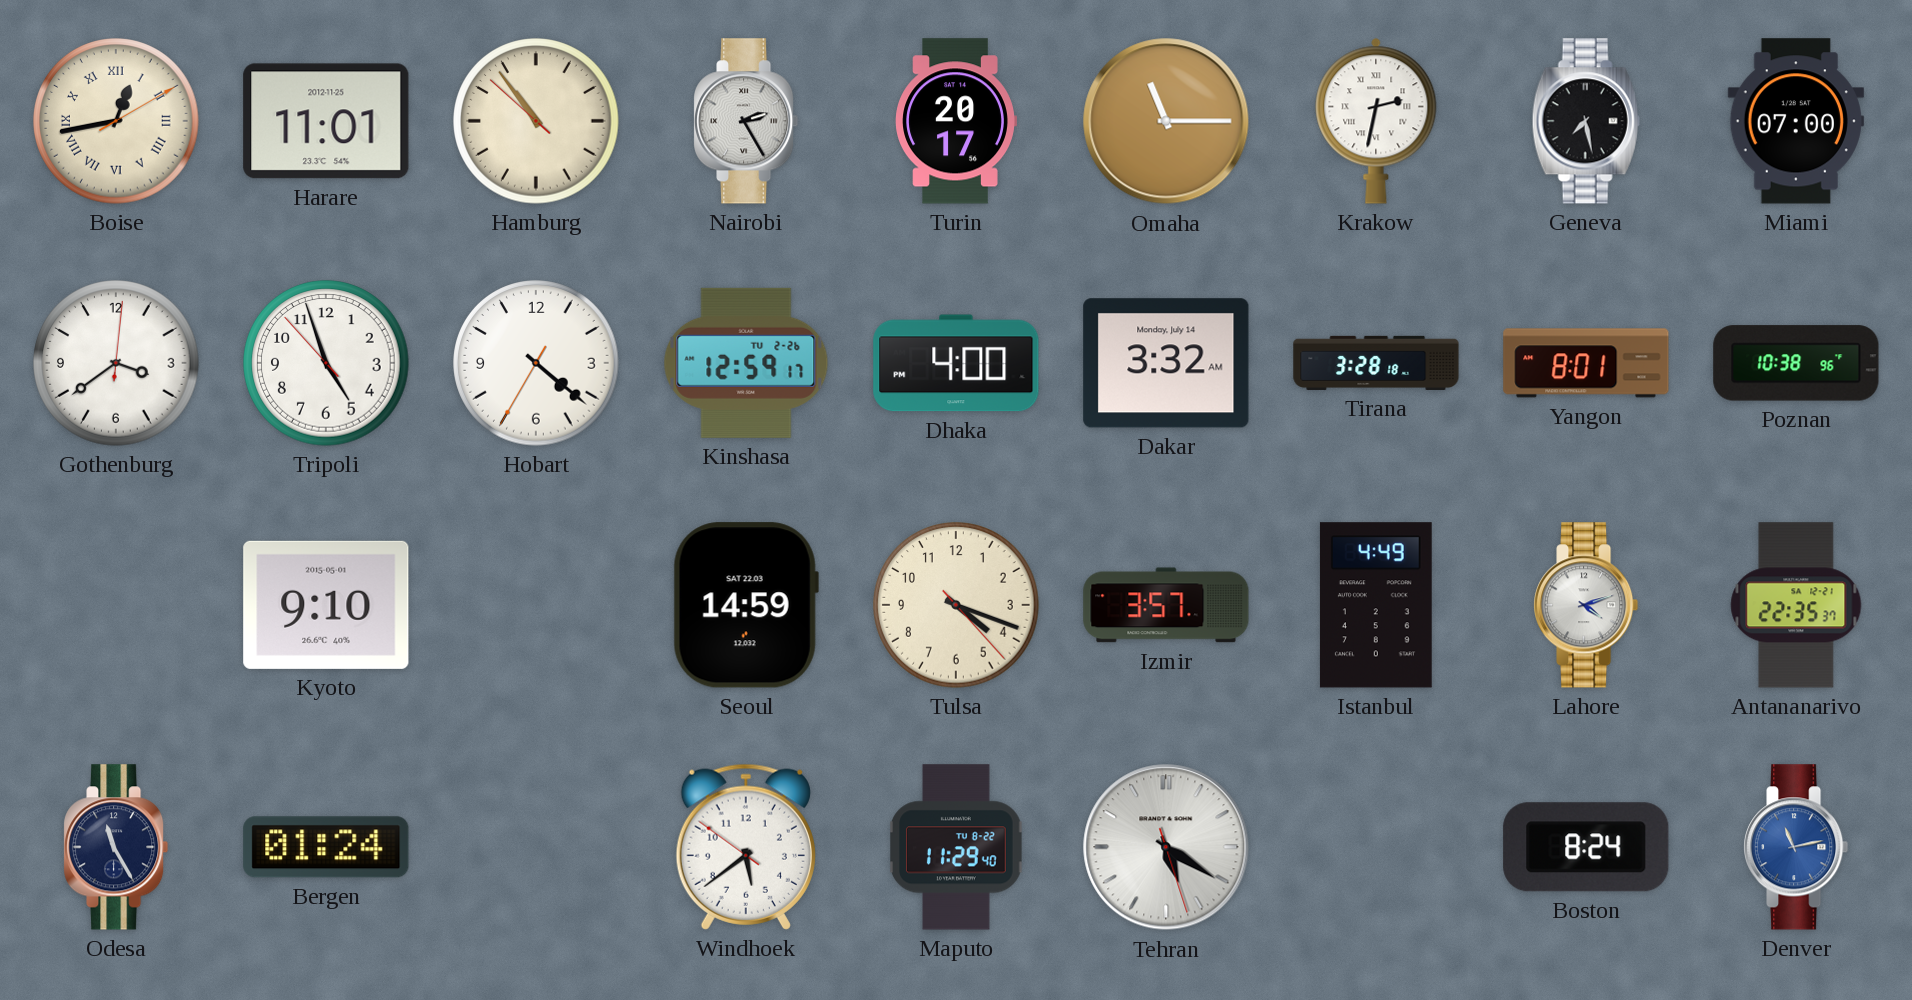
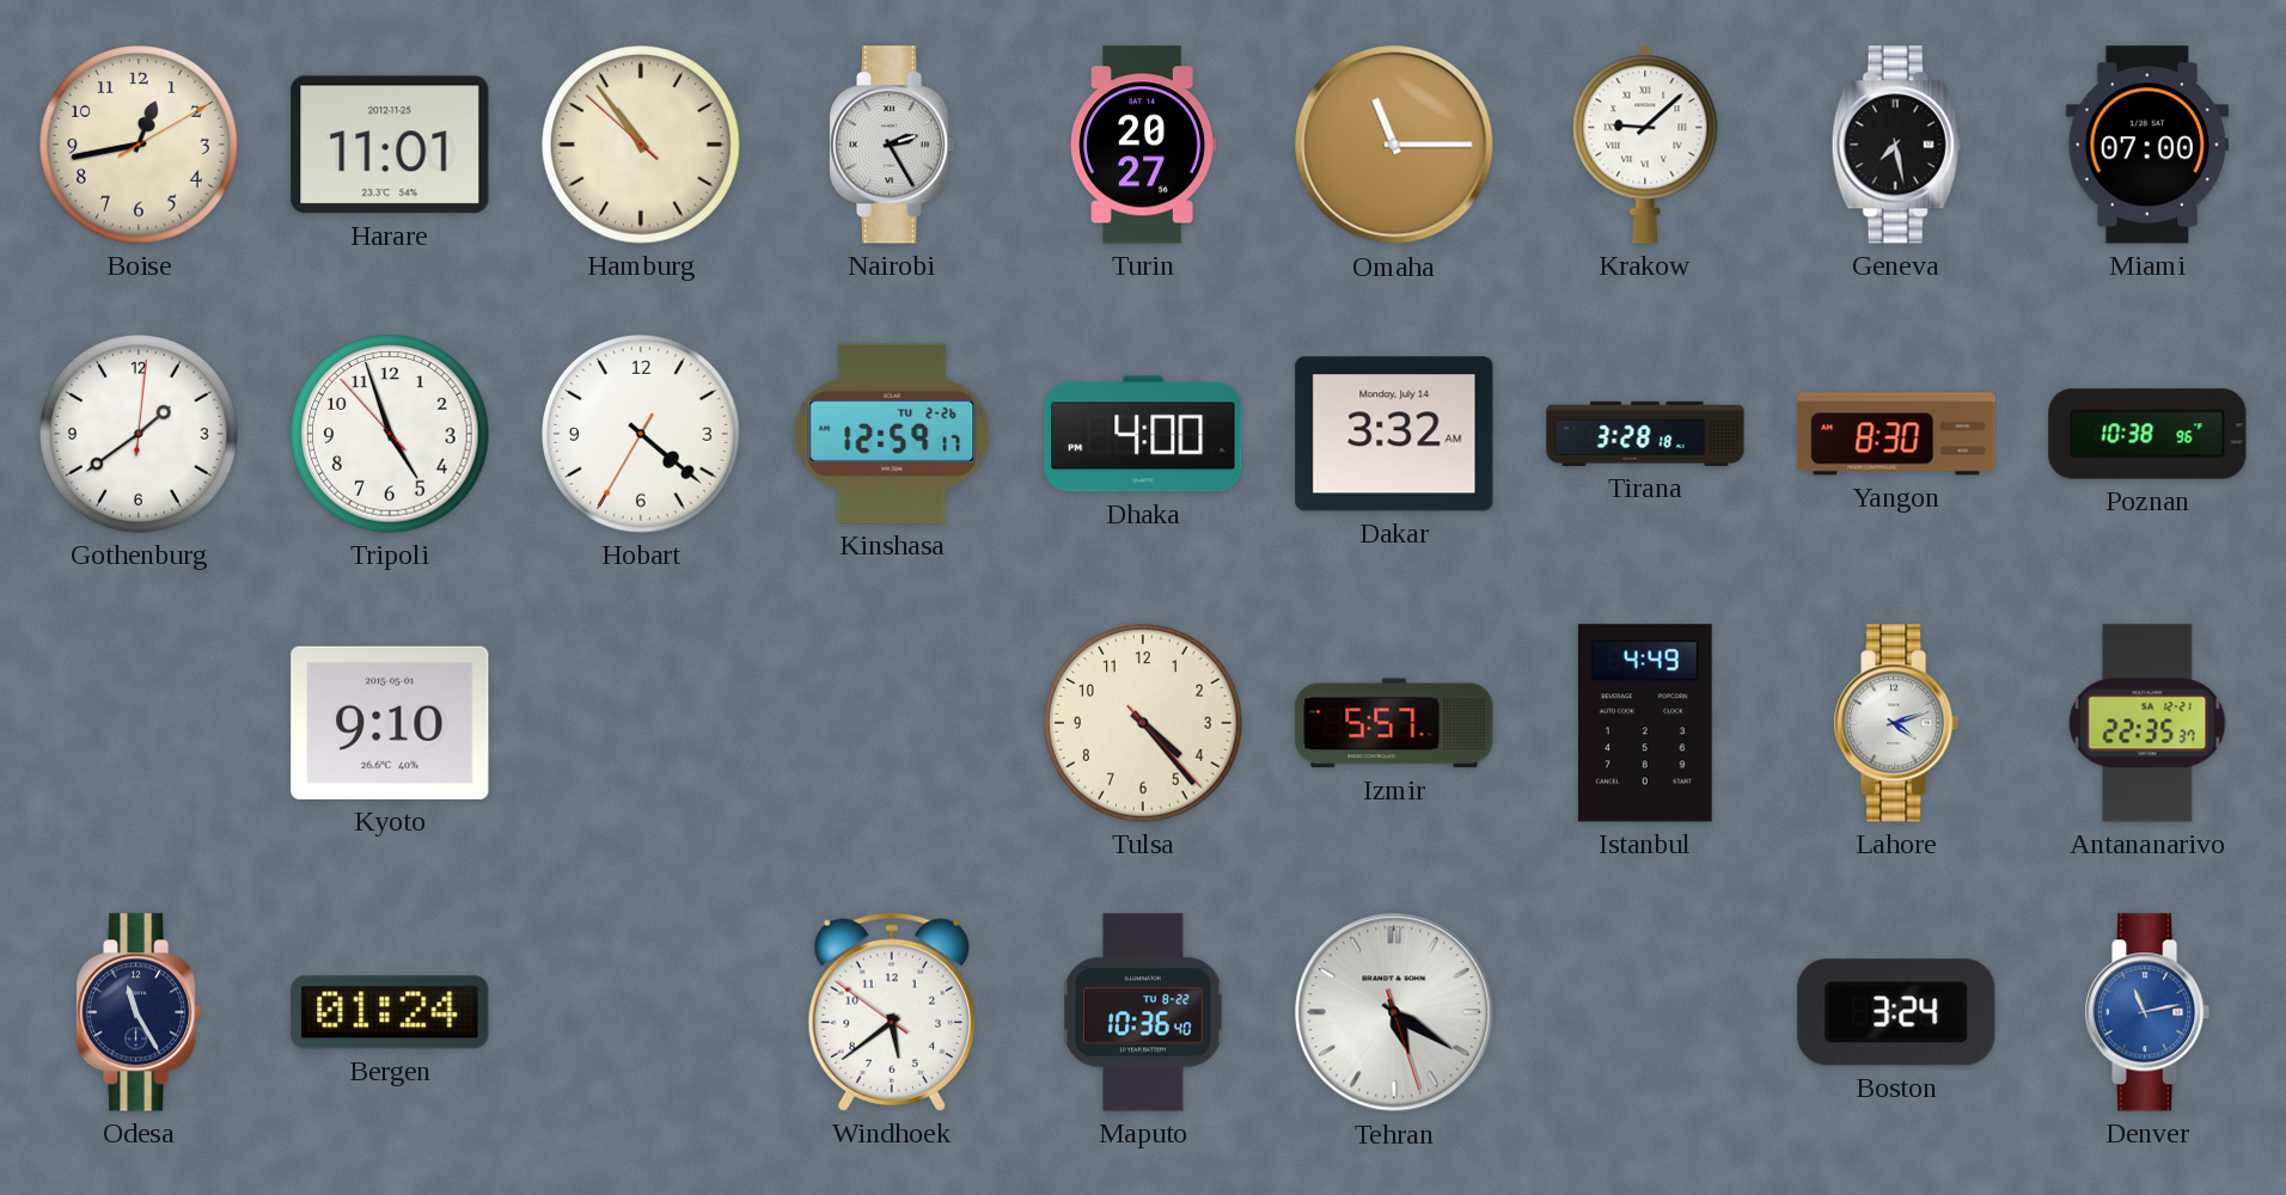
Boise numerals: Roman -> Arabic
Turin: 20:17 -> 20:27
Krakow: 2:32 -> 9:08
Gothenburg: 3:39 -> 1:39
Yangon: 8:01 -> 8:30
Seoul: 14:59 -> none
Tulsa: 4:18 -> 4:23
Izmir: 3:57 -> 5:57
Maputo: 11:29 -> 10:36
Boston: 8:24 -> 3:24
